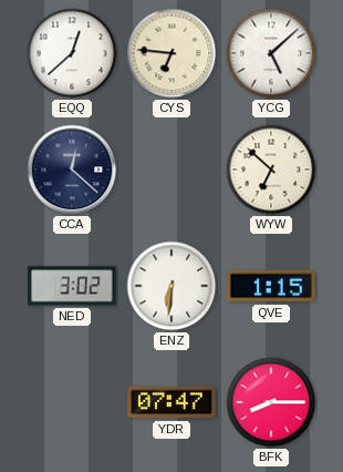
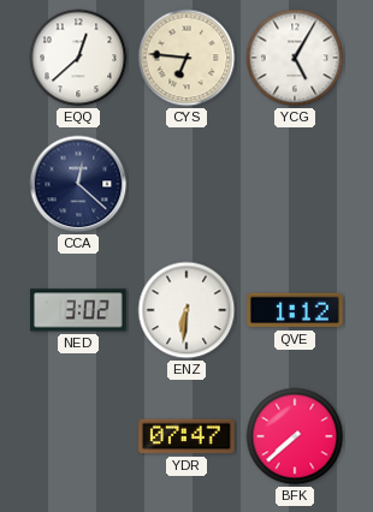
YCG: 5:08 -> 5:05
WYW: 6:52 -> none
QVE: 1:15 -> 1:12
BFK: 8:15 -> 7:38
